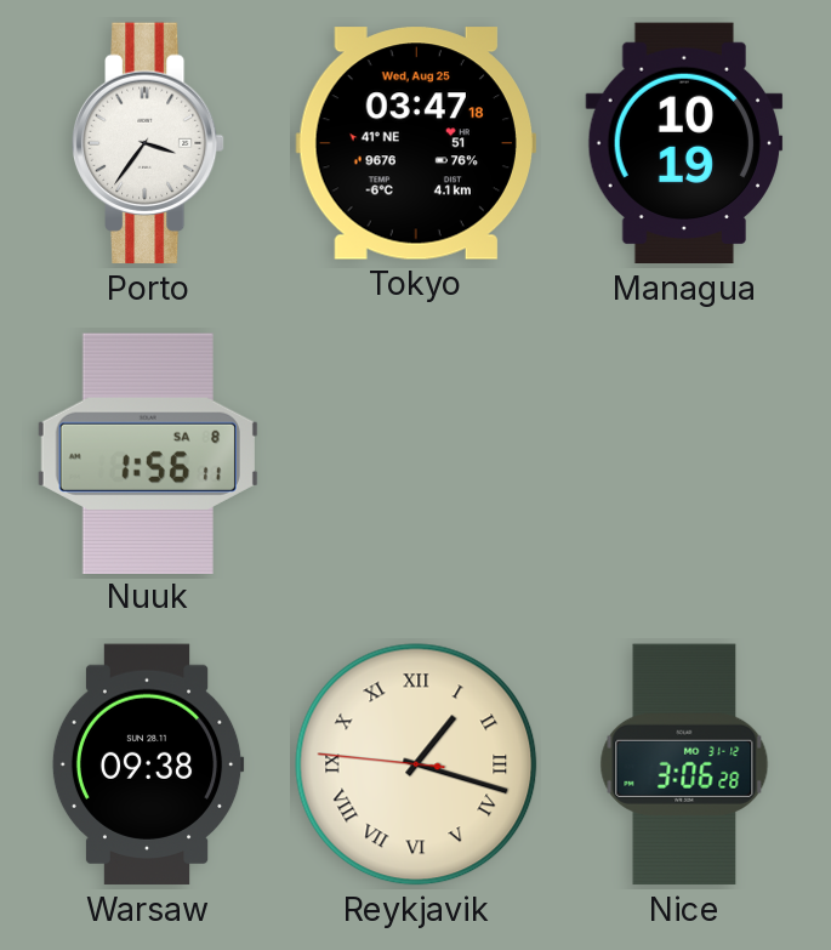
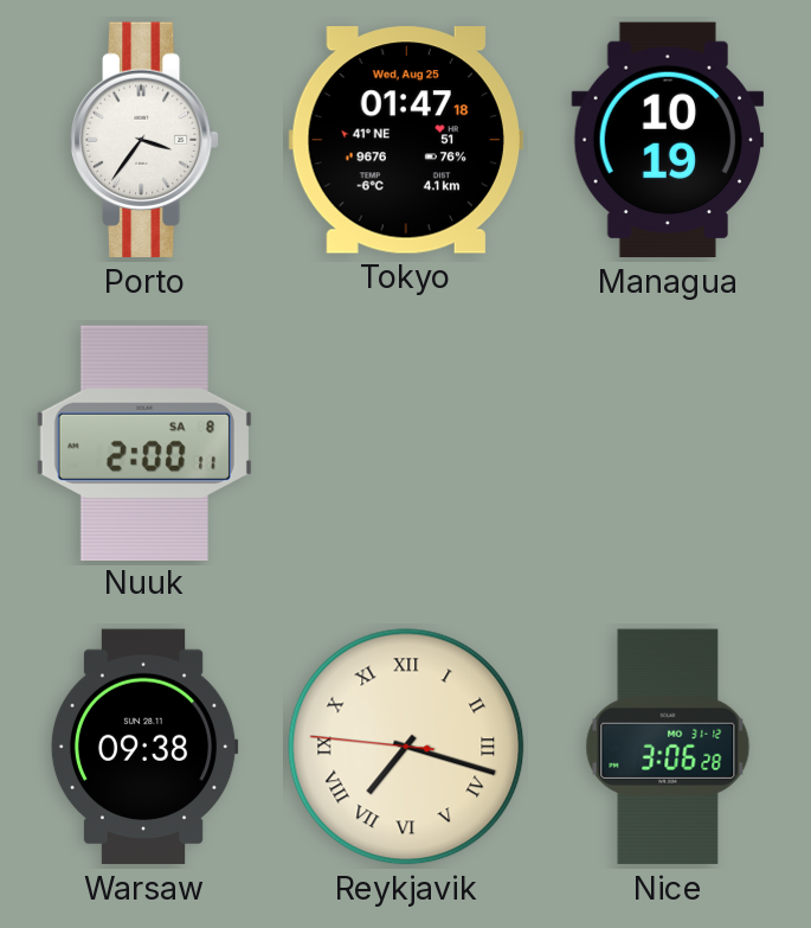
Tokyo: 03:47 -> 01:47
Nuuk: 1:56 -> 2:00
Reykjavik: 1:17 -> 7:17
